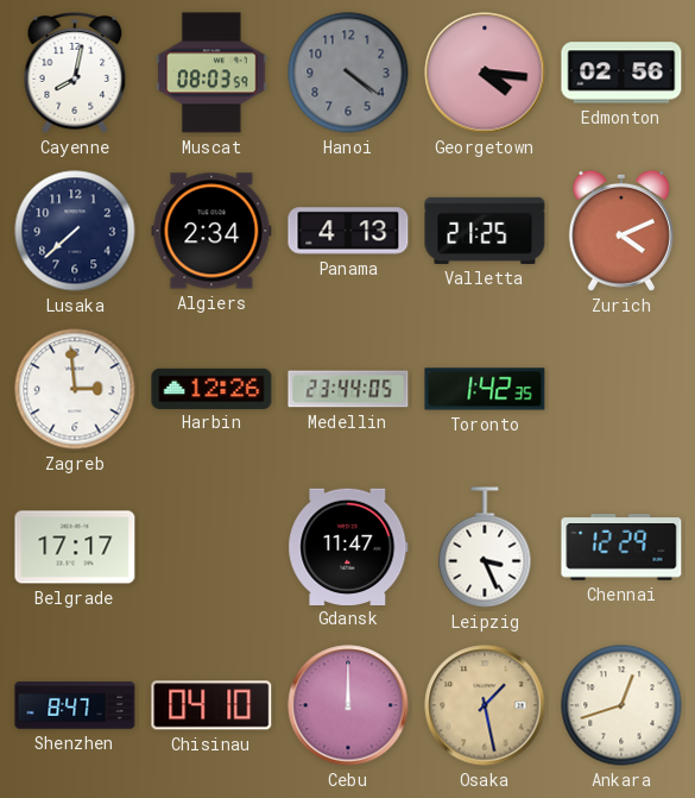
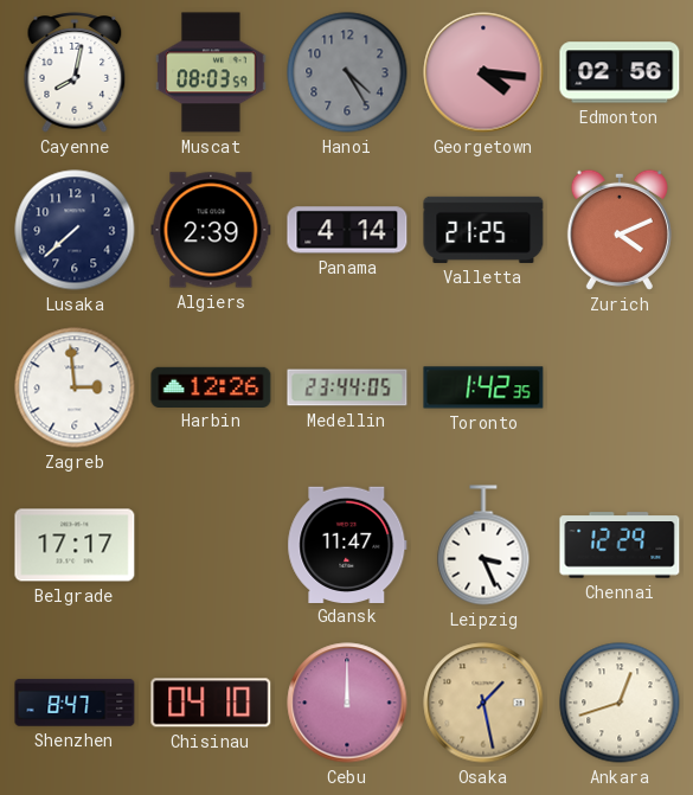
Hanoi: 4:21 -> 4:25
Algiers: 2:34 -> 2:39
Panama: 4:13 -> 4:14
